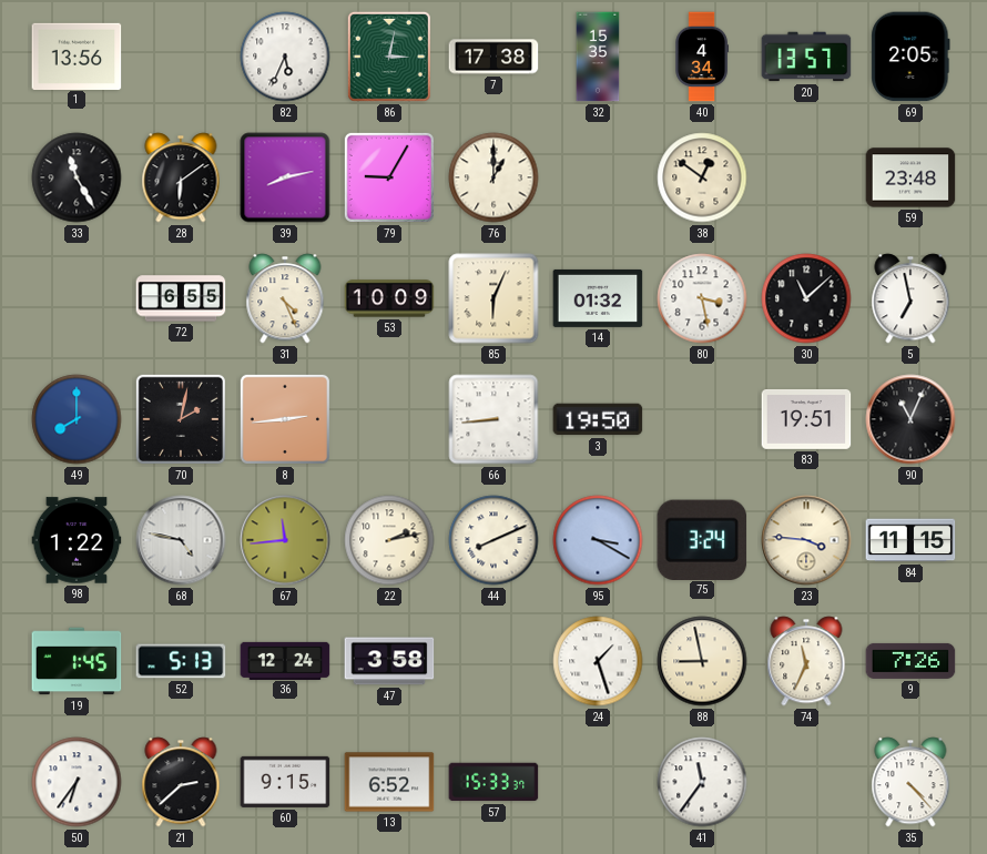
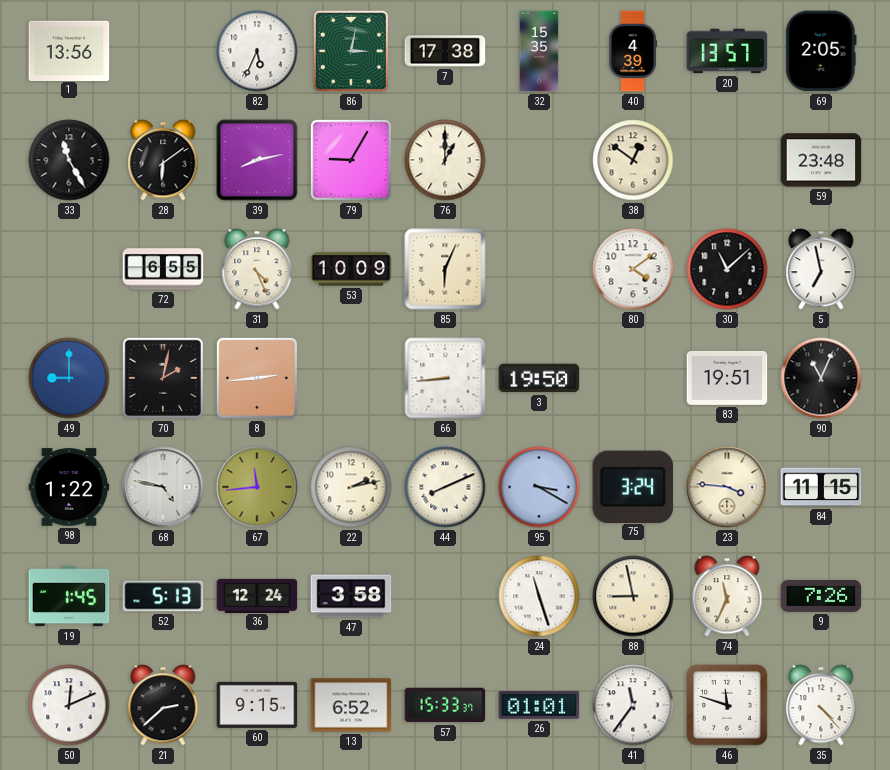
40: 4:34 -> 4:39
14: 01:32 -> none
80: 3:28 -> 4:09
49: 8:00 -> 9:00
24: 1:27 -> 11:27
50: 6:36 -> 12:11
26: none -> 01:01
46: none -> 11:48
